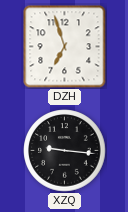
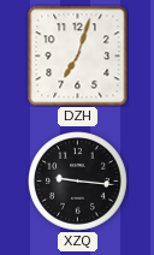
DZH: 6:57 -> 7:03
